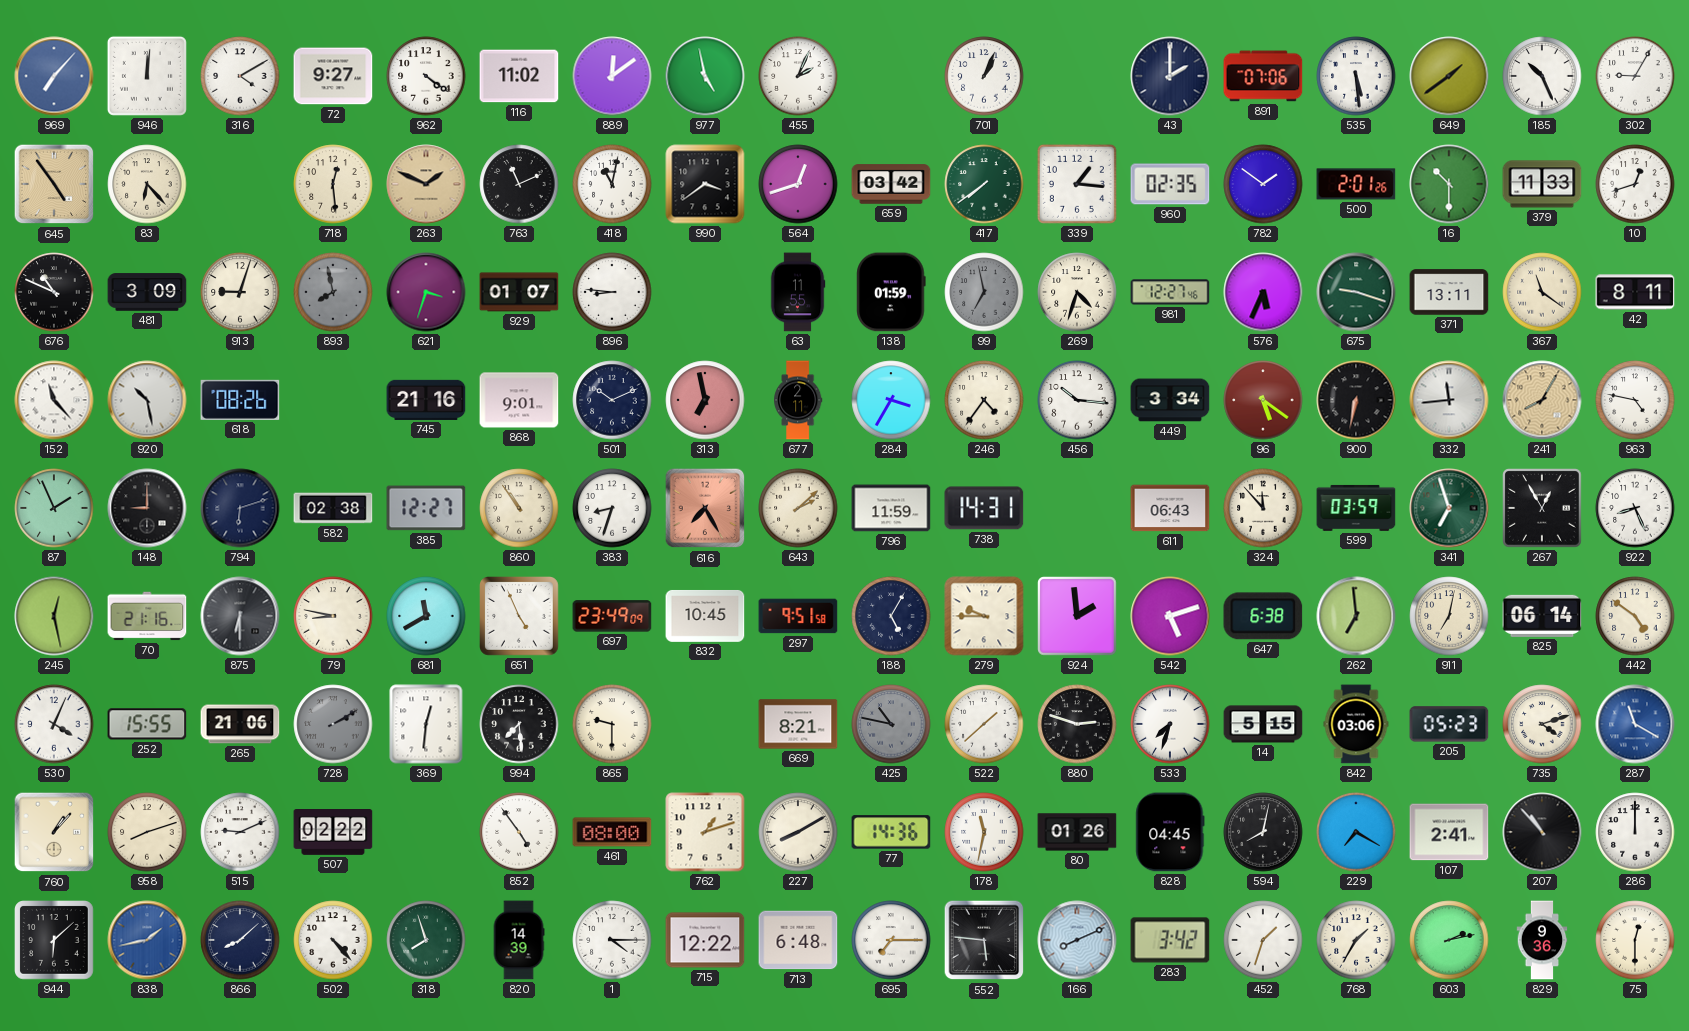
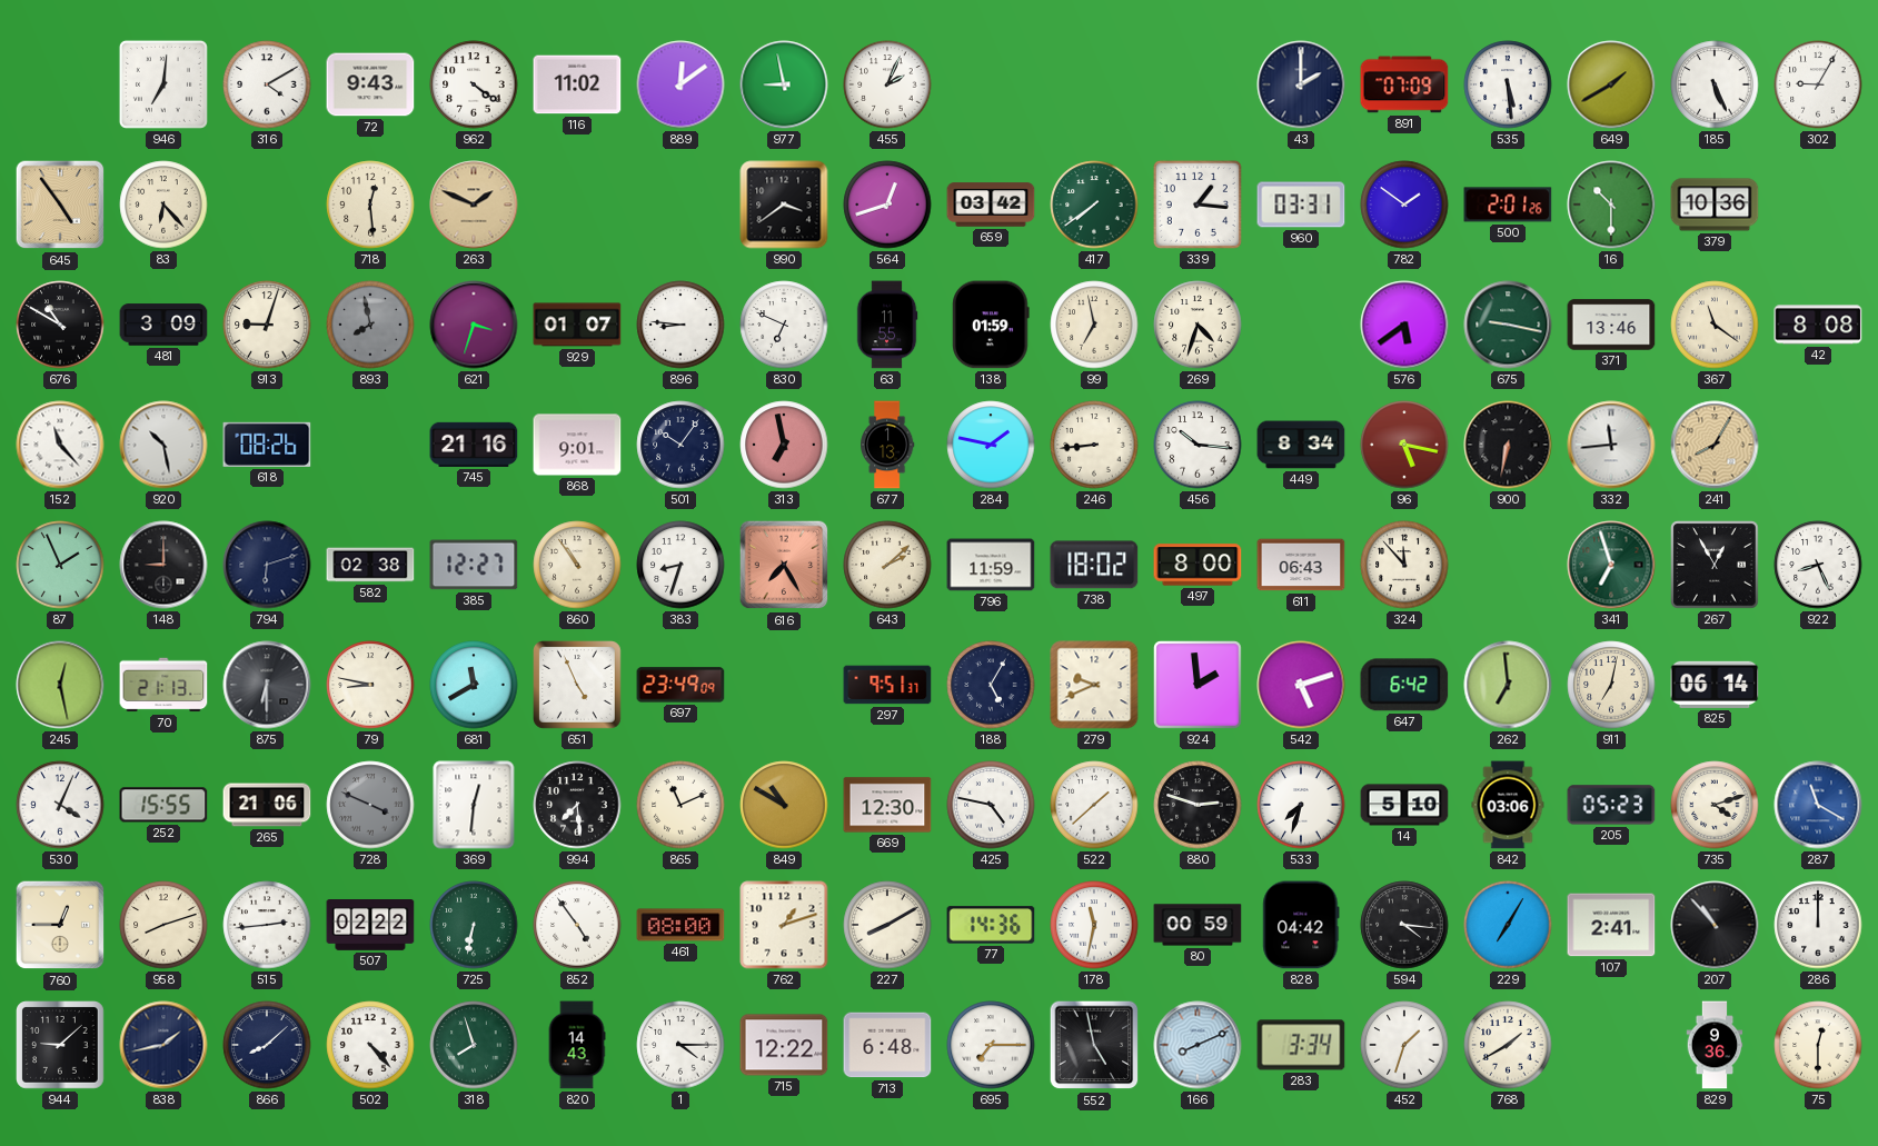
969: 7:07 -> none
946: 12:01 -> 7:01
72: 9:27 -> 9:43
977: 4:58 -> 8:58
701: 1:04 -> none
891: 07:06 -> 07:09
649: 1:39 -> 1:40
185: 10:26 -> 5:26
763: 11:11 -> none
418: 11:02 -> none
960: 02:35 -> 03:31
379: 11:33 -> 10:36
10: 12:42 -> none
676: 10:49 -> 10:50
830: none -> 6:49
99 dial: grey -> cream
981: 12:27 -> none
576: 5:34 -> 5:39
675: 9:18 -> 9:17
371: 13:11 -> 13:46
42: 8:11 -> 8:08
501: 10:11 -> 10:06
677: 2:11 -> 1:13
284: 3:35 -> 1:47
246: 4:36 -> 8:44
449: 3:34 -> 8:34
96: 5:21 -> 5:17
963: 4:47 -> none
738: 14:31 -> 18:02
497: none -> 8:00
599: 03:59 -> none
70: 21:16 -> 21:13
832: 10:45 -> none
297: 9:51:58 -> 9:51:37
279: 9:45 -> 9:41
647: 6:38 -> 6:42
442: 4:51 -> none
728: 2:10 -> 3:49
865: 9:30 -> 11:11
849: none -> 10:50
669: 8:21 -> 12:30
425: 10:47 -> 4:47
425 dial: grey -> white
14: 5:15 -> 5:10
760: 1:07 -> 12:45
515: 9:11 -> 2:44
725: none -> 6:32
80: 01:26 -> 00:59
828: 04:45 -> 04:42
594: 8:02 -> 4:16
229: 7:20 -> 7:05
944: 6:08 -> 9:08
838 dial: blue -> navy
820: 14:39 -> 14:43
552: 5:46 -> 4:58
283: 3:42 -> 3:34
768: 1:35 -> 1:40
603: 2:13 -> none
